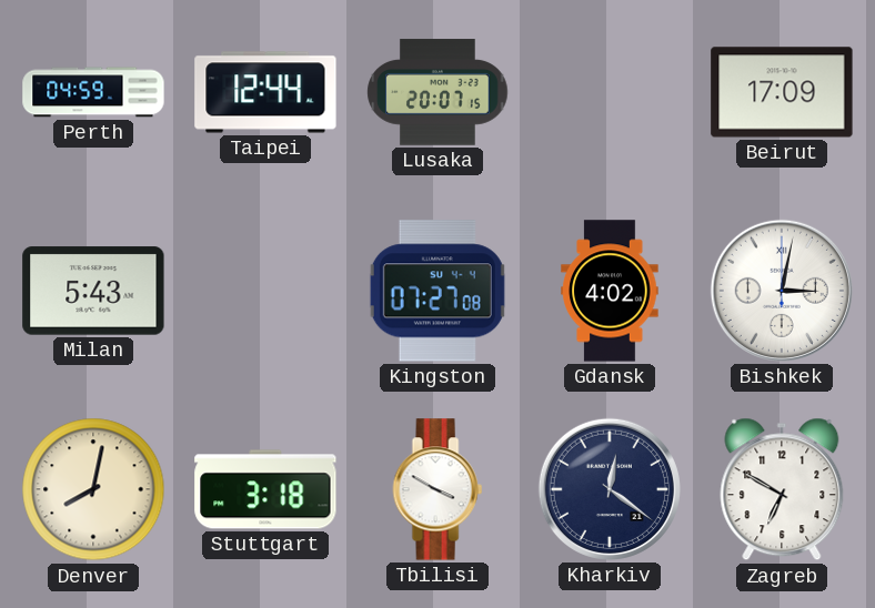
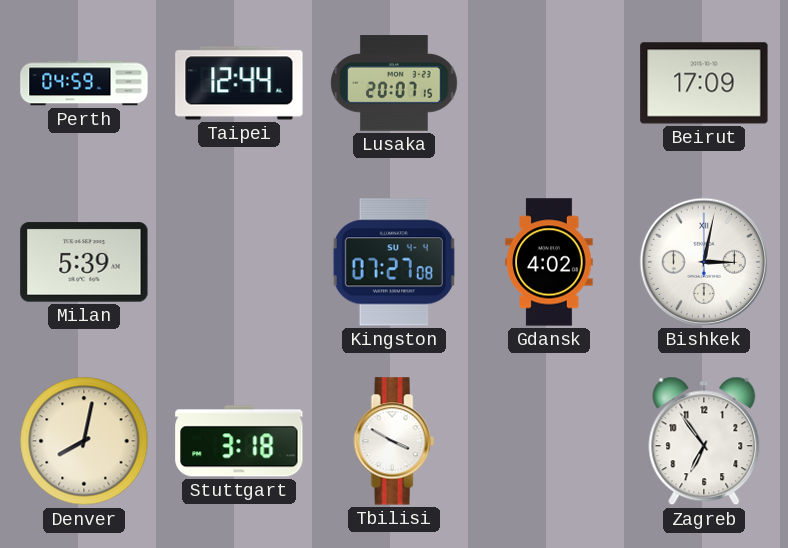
Milan: 5:43 -> 5:39
Kharkiv: 12:21 -> none
Zagreb: 6:50 -> 6:54
